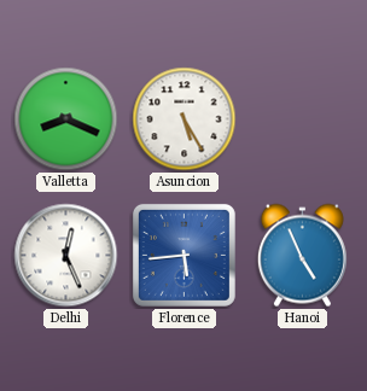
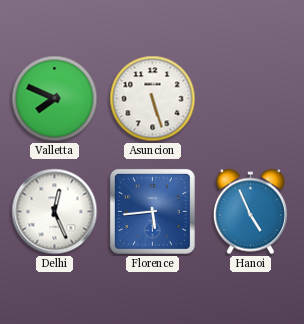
Valletta: 8:19 -> 7:49
Asuncion: 5:25 -> 5:27
